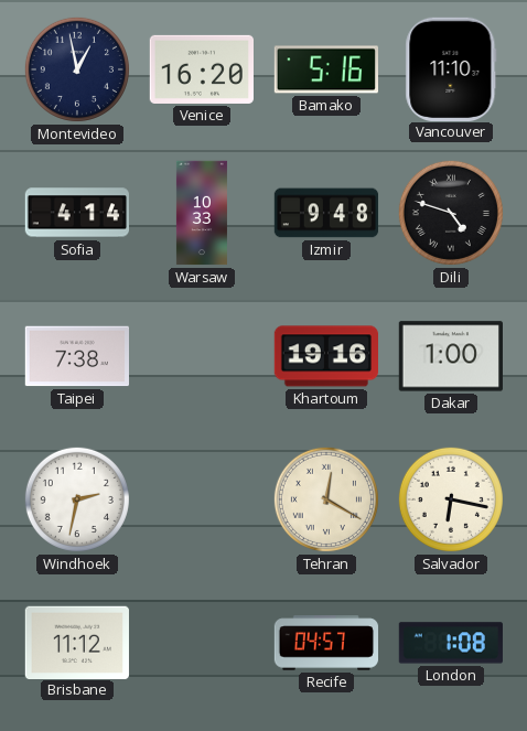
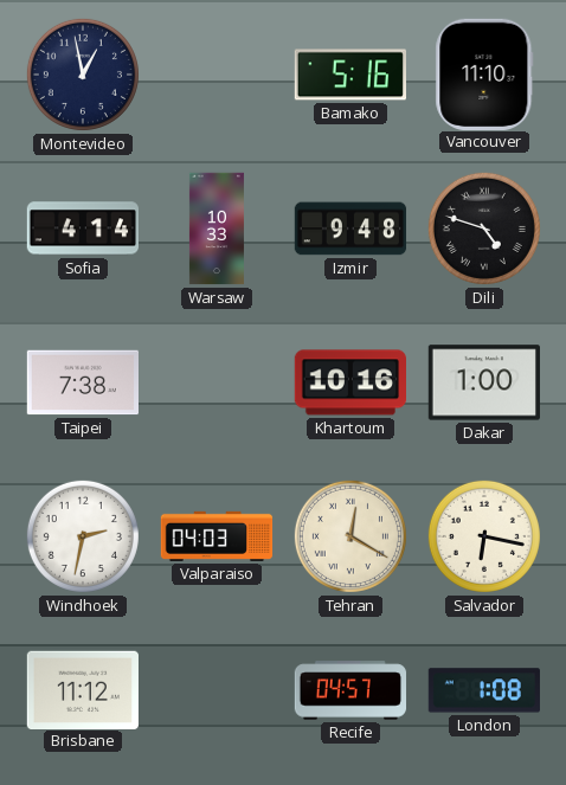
Venice: 16:20 -> none
Khartoum: 19:16 -> 10:16
Valparaiso: none -> 04:03
